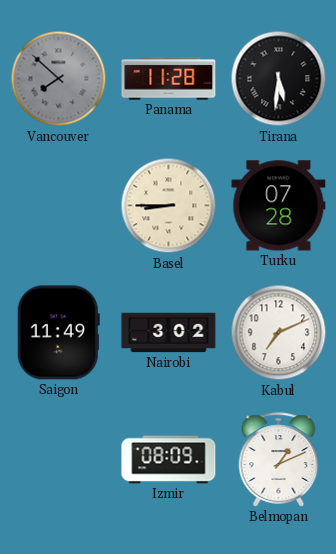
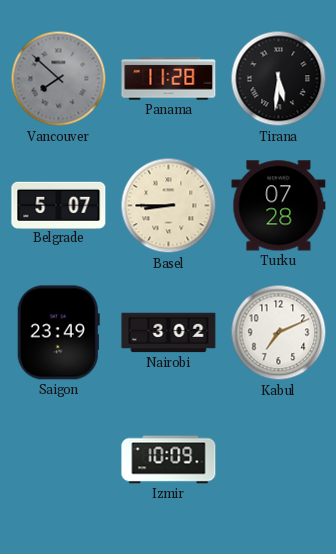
Belgrade: none -> 5:07
Saigon: 11:49 -> 23:49
Izmir: 08:09 -> 10:09
Belmopan: 1:11 -> none
